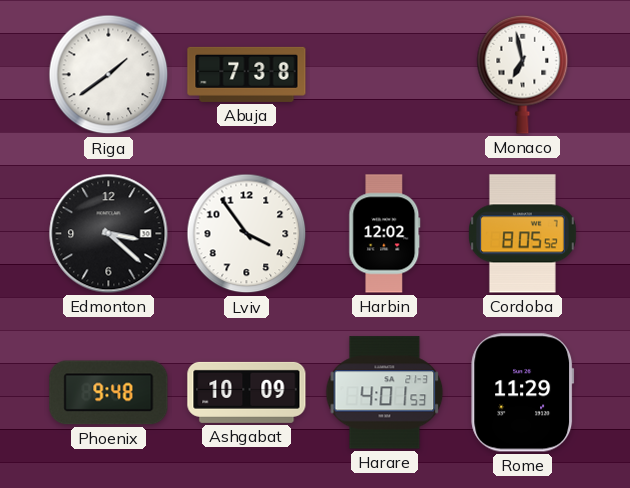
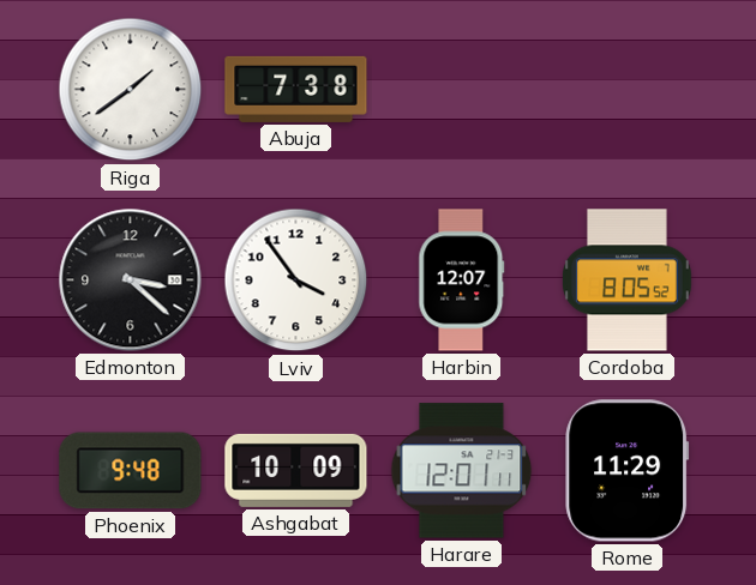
Monaco: 6:58 -> none
Harbin: 12:02 -> 12:07
Harare: 4:01 -> 12:01
